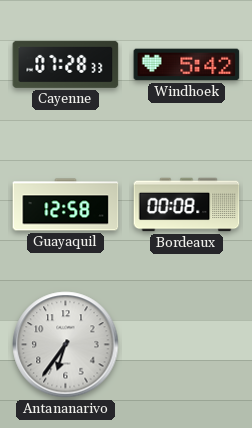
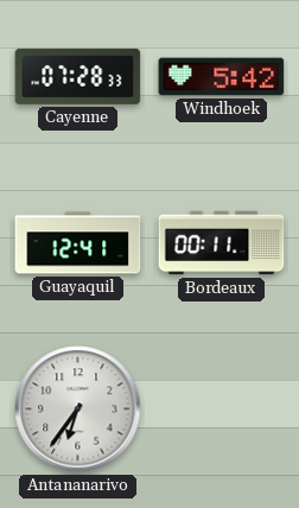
Guayaquil: 12:58 -> 12:41
Bordeaux: 00:08 -> 00:11
